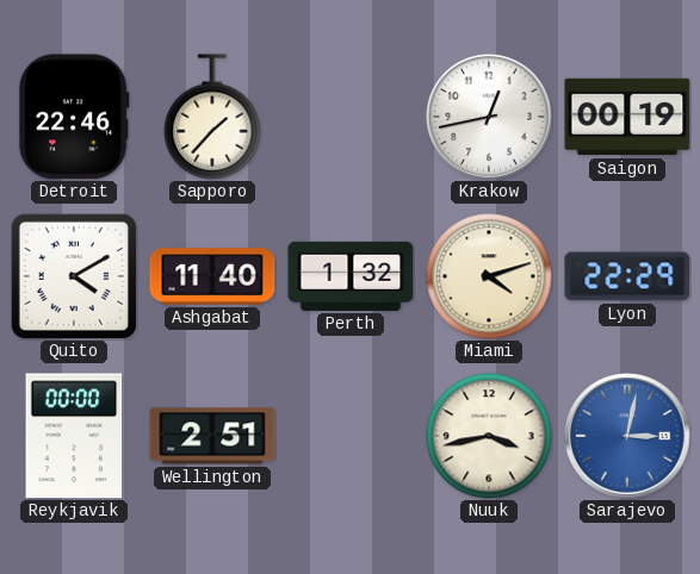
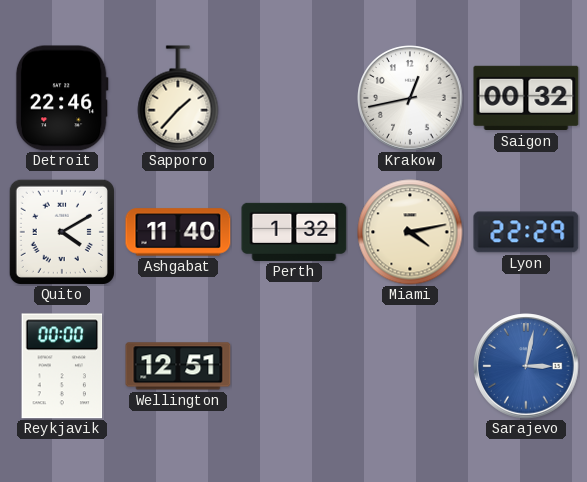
Saigon: 00:19 -> 00:32
Miami: 4:12 -> 4:13
Wellington: 2:51 -> 12:51
Nuuk: 3:43 -> none
